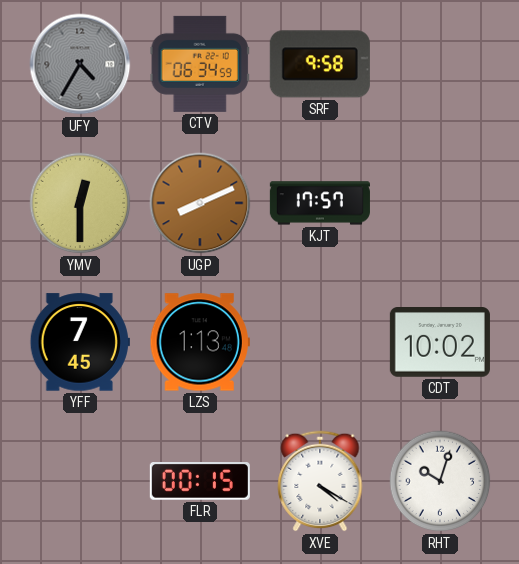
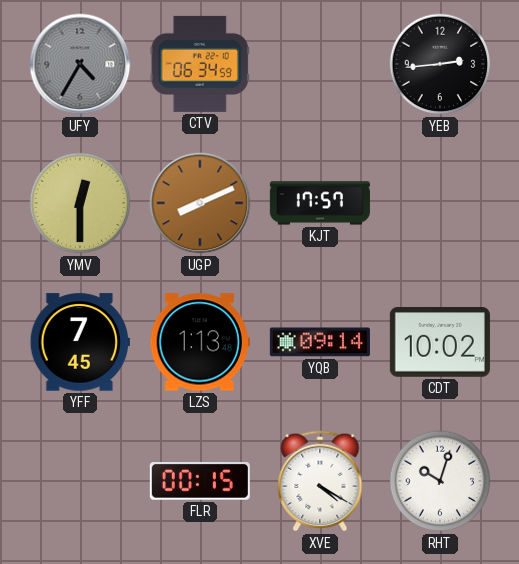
SRF: 9:58 -> none
YEB: none -> 2:44
YQB: none -> 09:14
